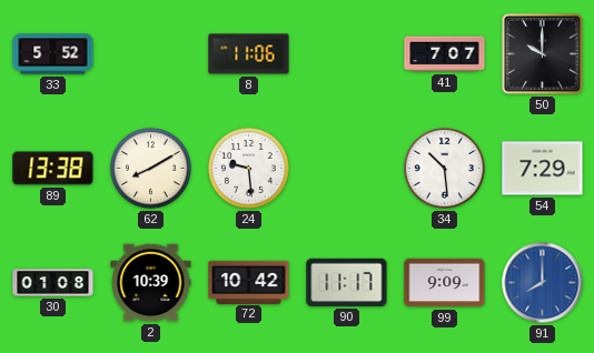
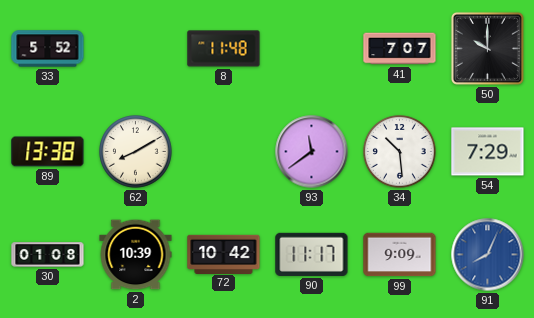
8: 11:06 -> 11:48
24: 9:29 -> none
93: none -> 11:39
91: 8:00 -> 8:04
